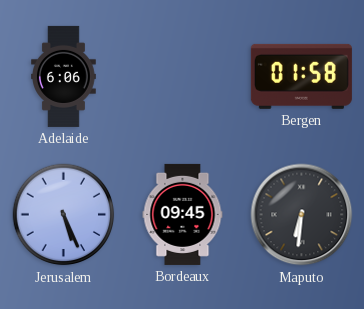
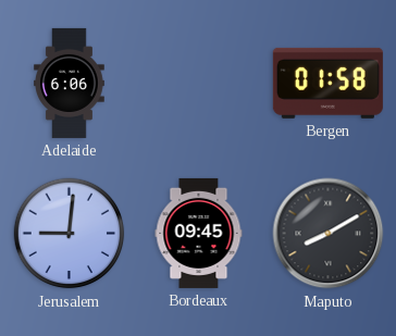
Jerusalem: 5:26 -> 9:01
Maputo: 6:31 -> 8:10
